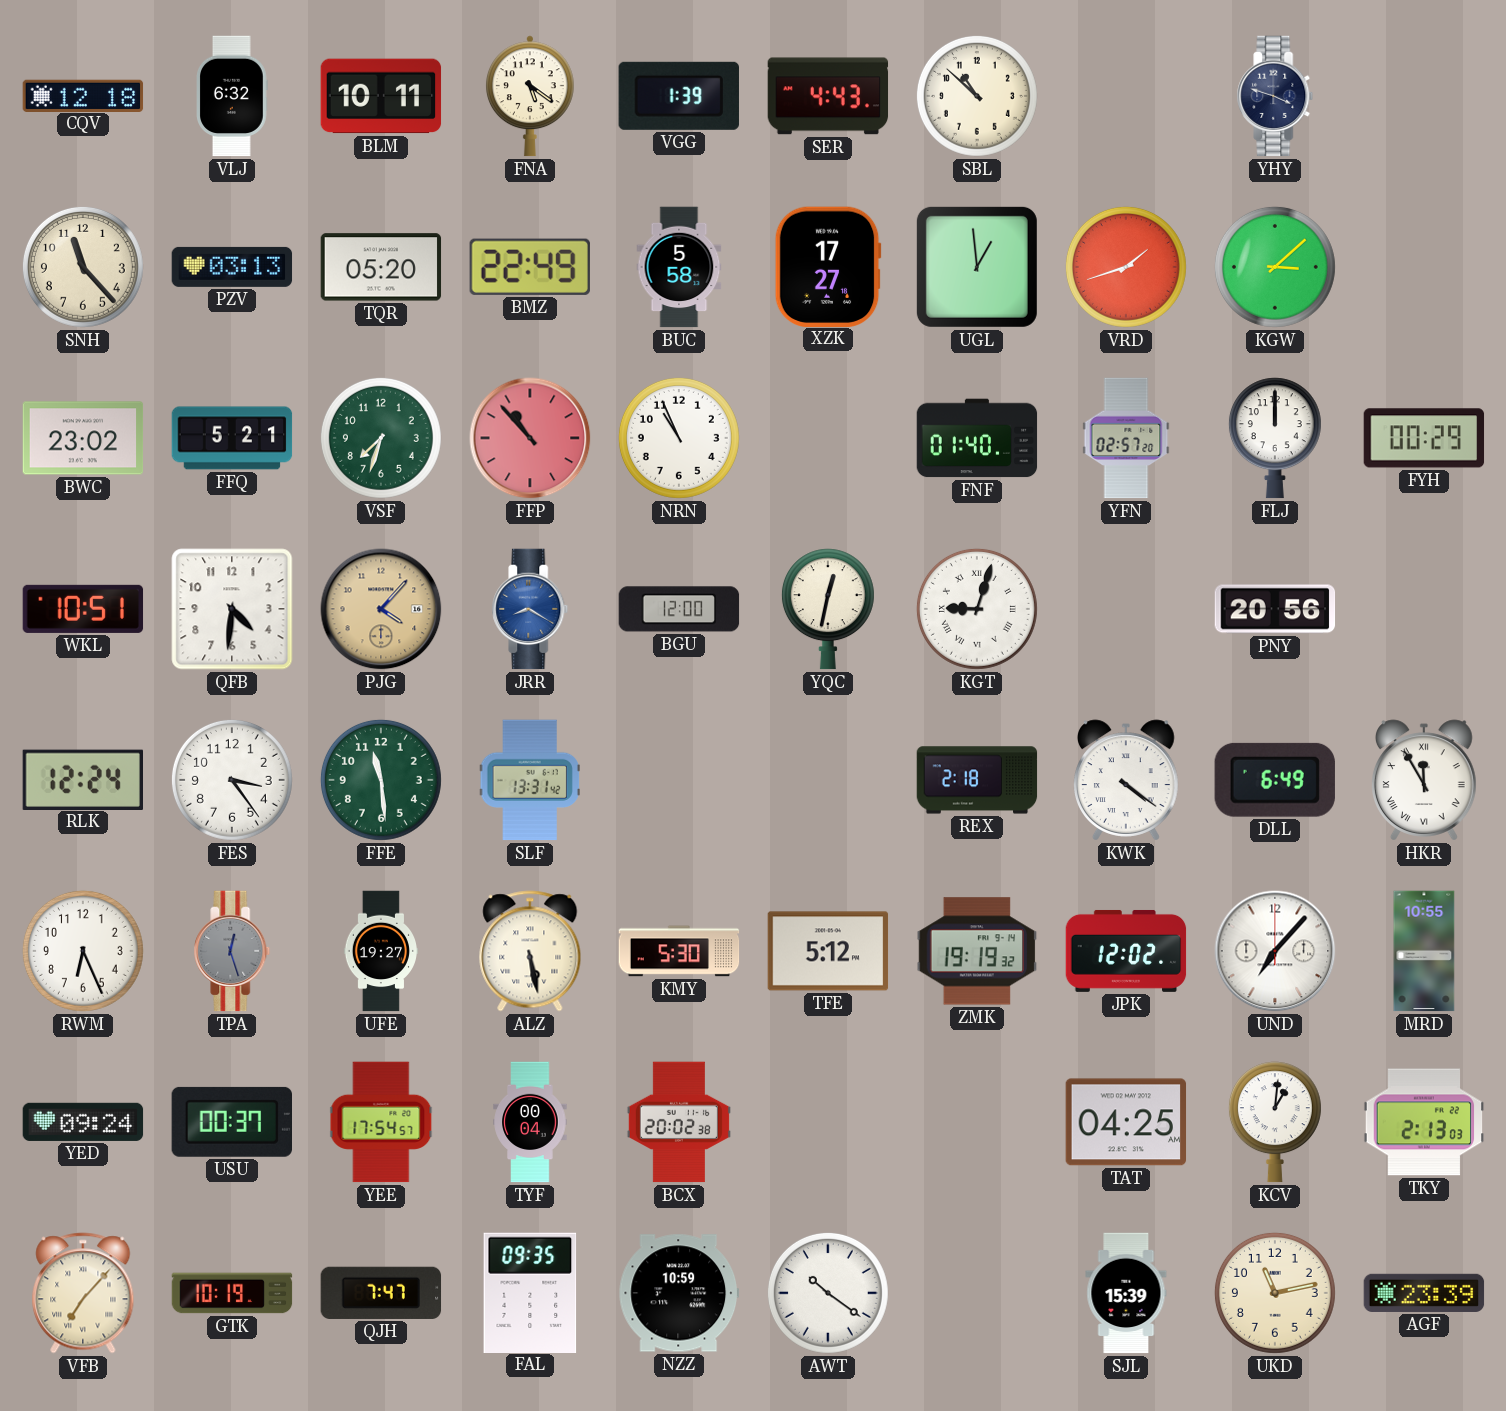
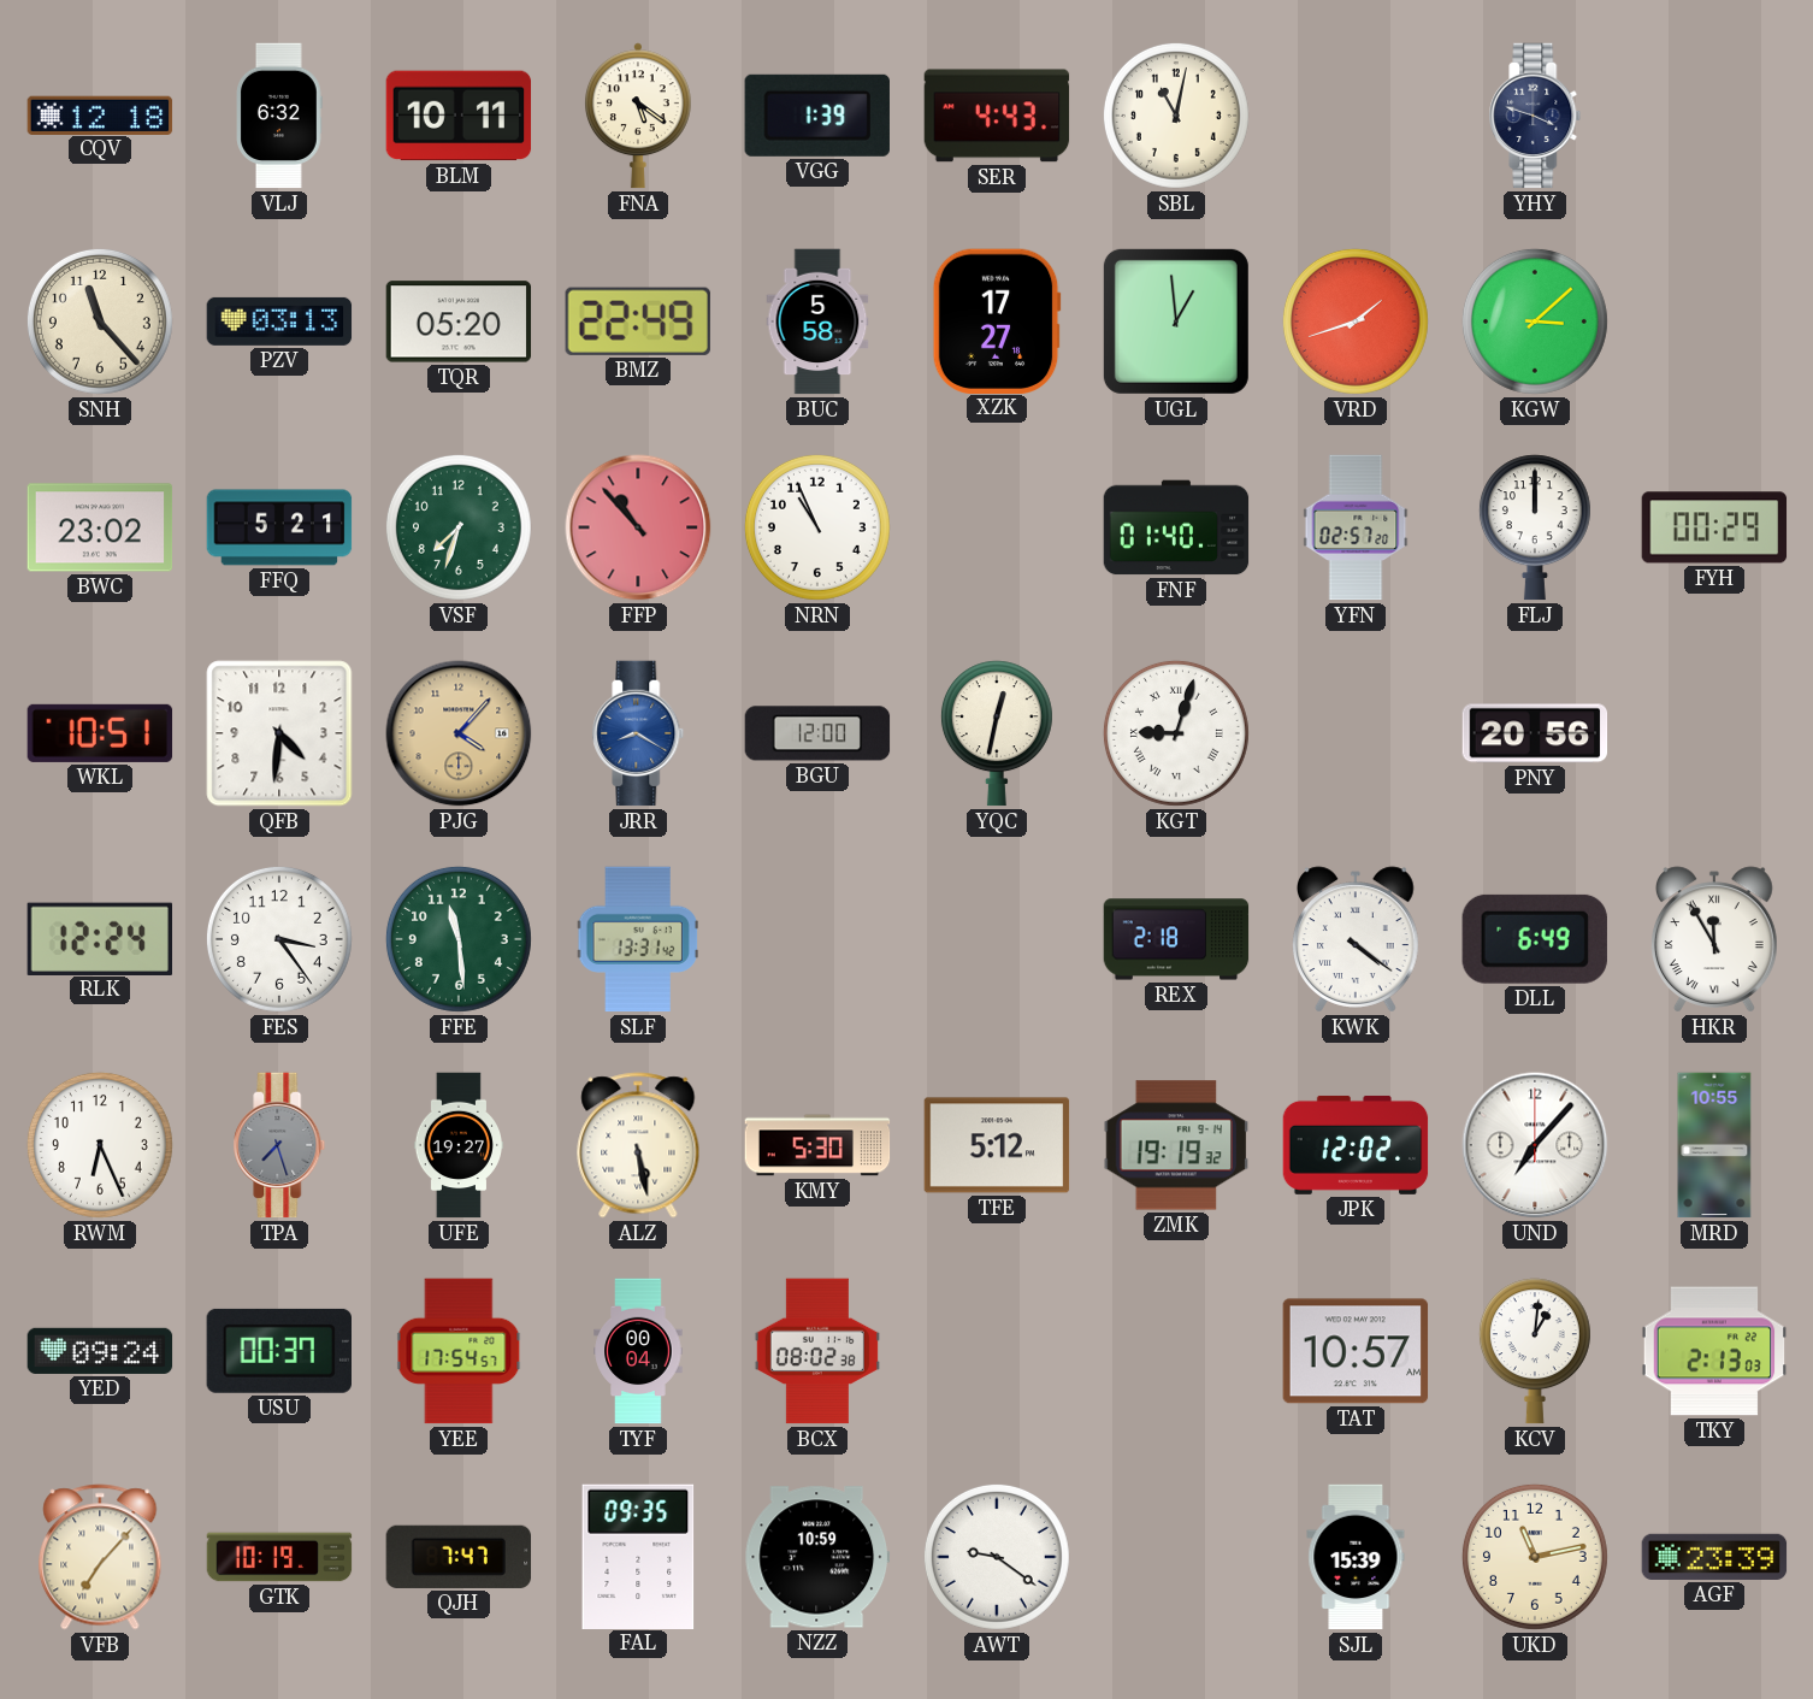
SBL: 10:52 -> 11:02
TPA: 12:27 -> 7:27
BCX: 20:02 -> 08:02
TAT: 04:25 -> 10:57
AWT: 10:21 -> 9:21
